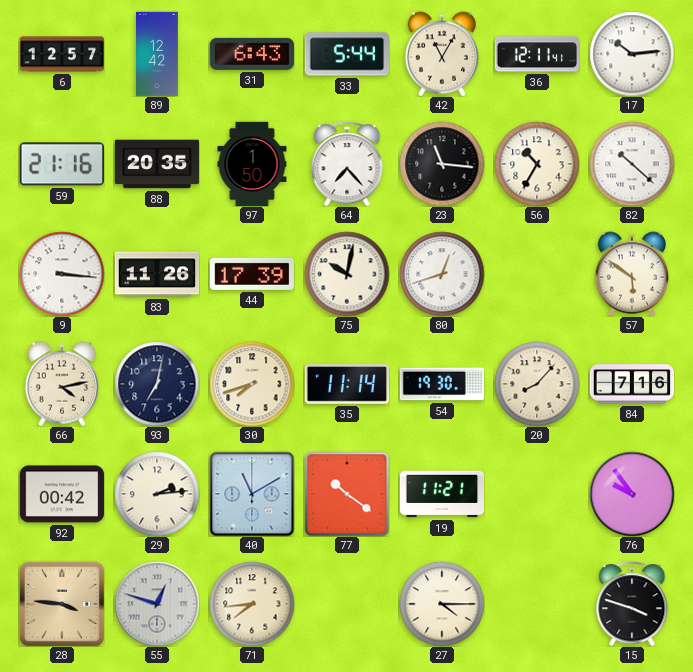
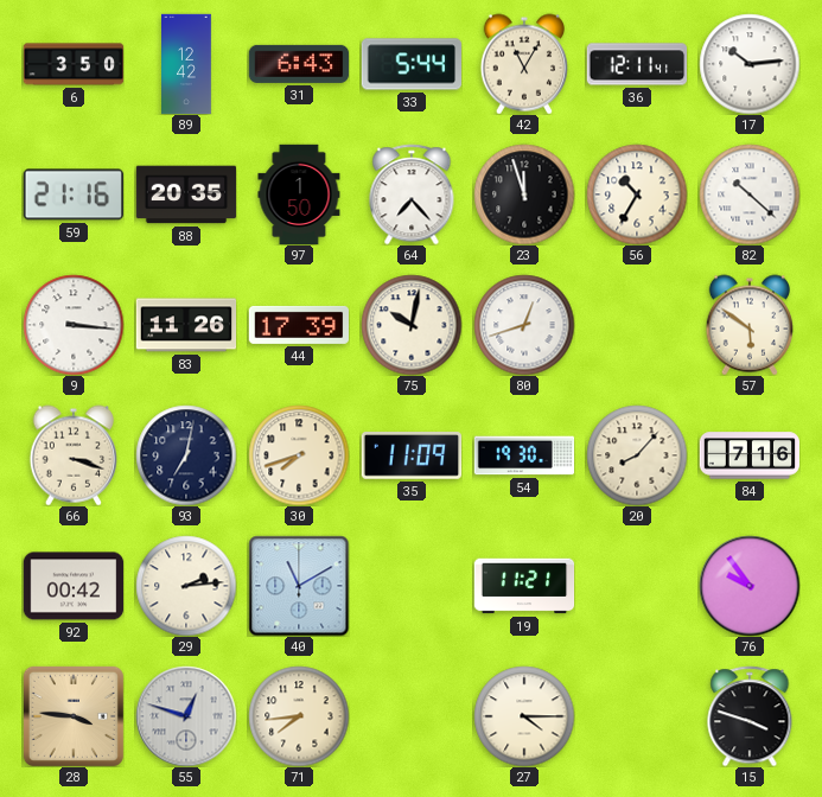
6: 12:57 -> 3:50
23: 11:16 -> 11:57
66: 4:13 -> 3:18
35: 11:14 -> 11:09
77: 10:21 -> none
